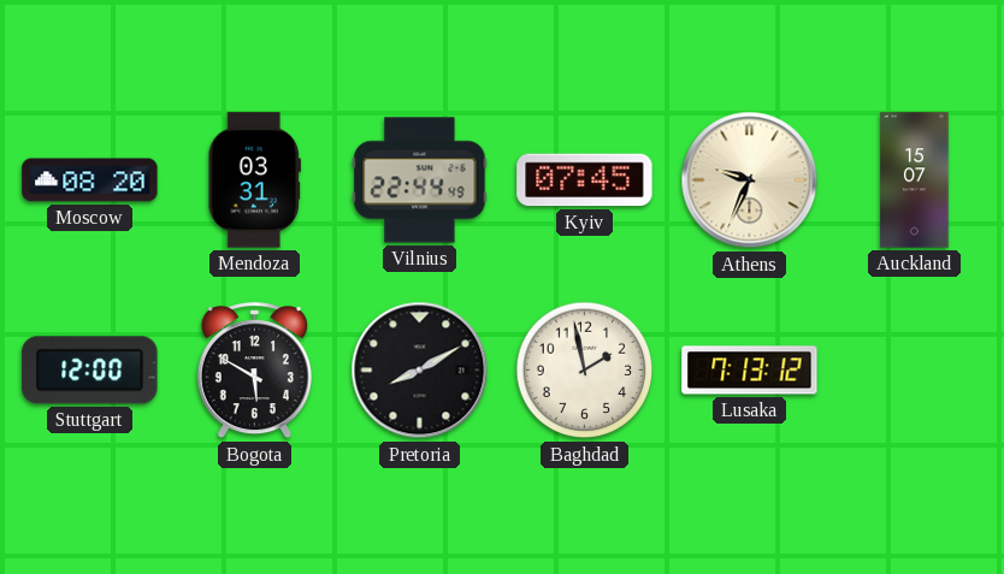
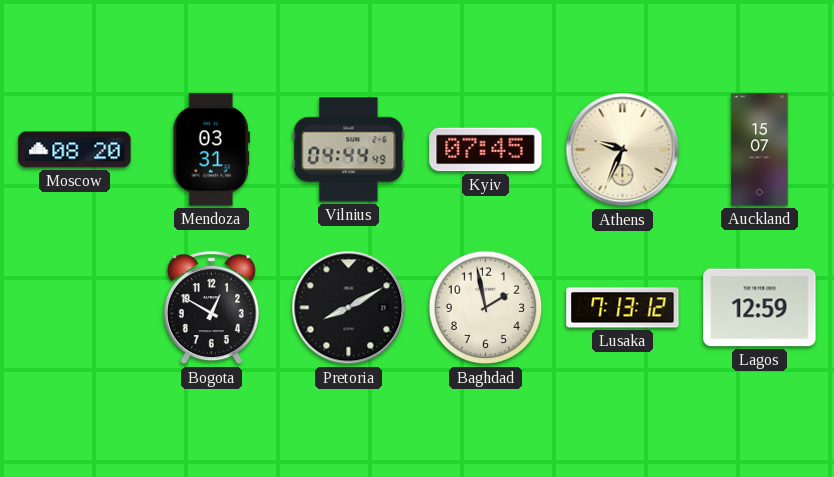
Vilnius: 22:44 -> 04:44
Stuttgart: 12:00 -> none
Bogota: 5:50 -> 12:50
Lagos: none -> 12:59
